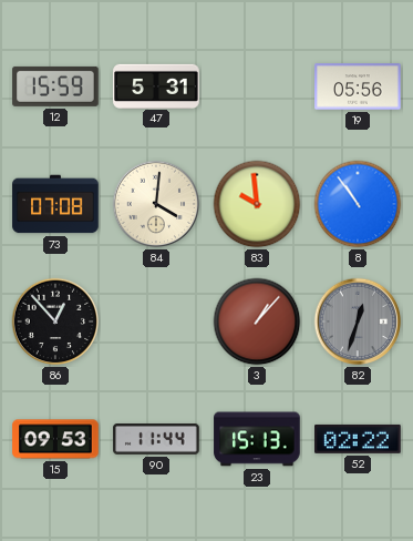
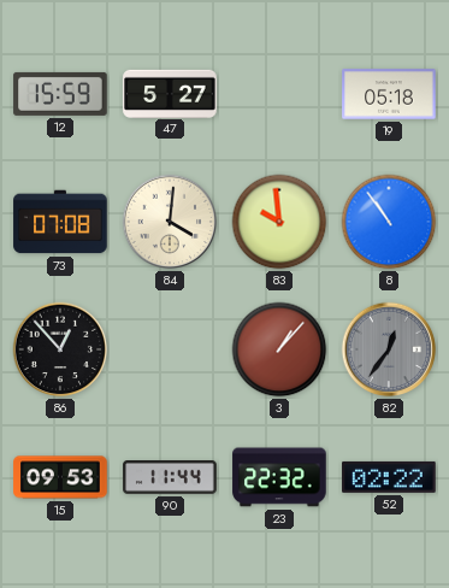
47: 5:31 -> 5:27
19: 05:56 -> 05:18
82: 12:33 -> 12:36
23: 15:13 -> 22:32
